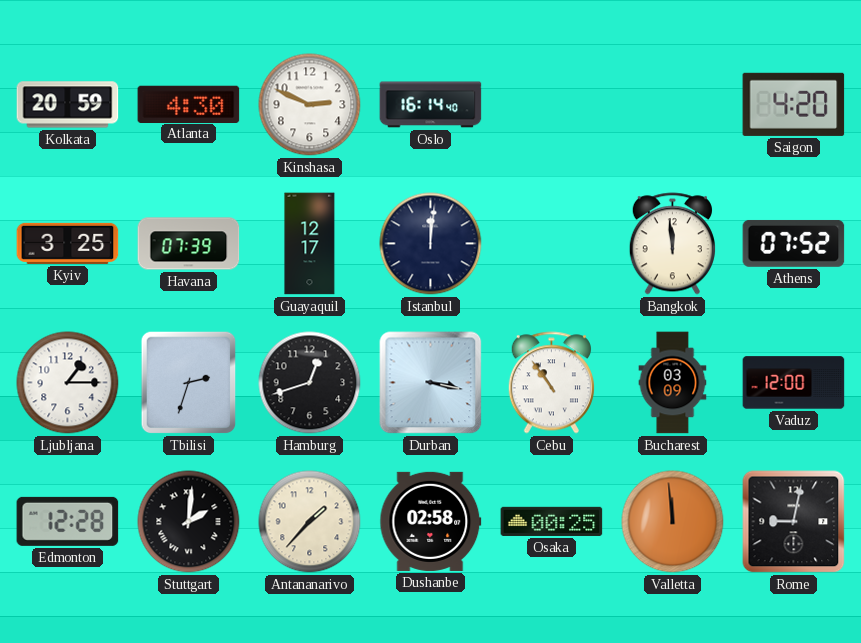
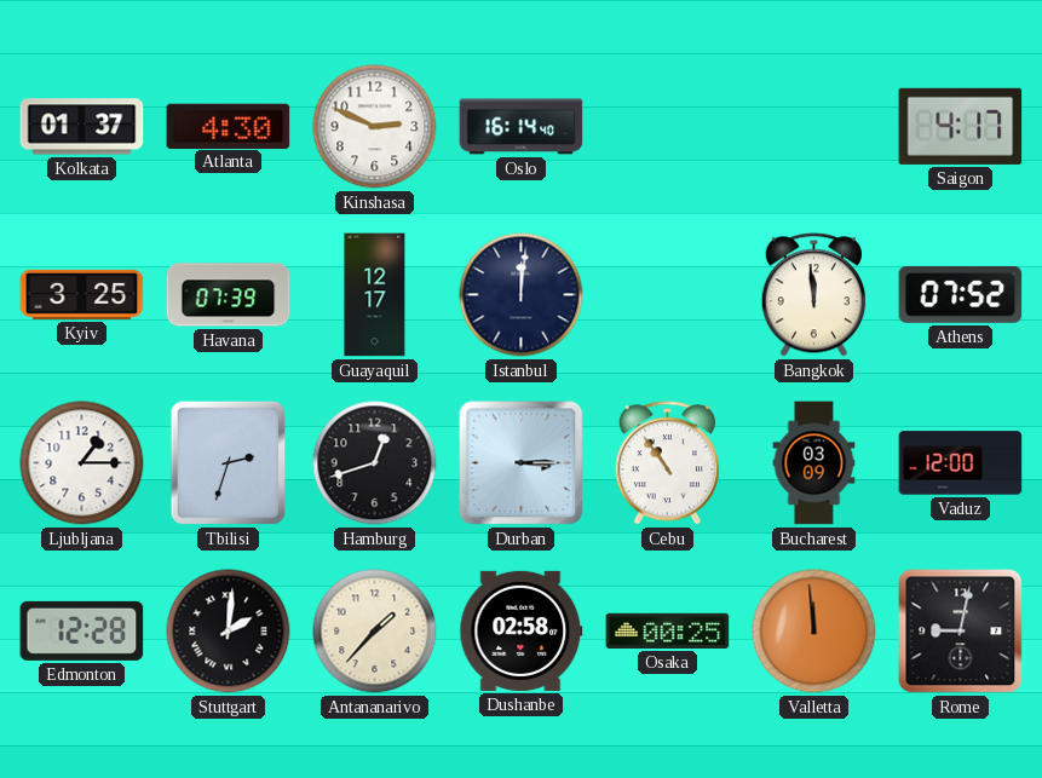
Kolkata: 20:59 -> 01:37
Saigon: 4:20 -> 4:17
Durban: 3:17 -> 3:15
